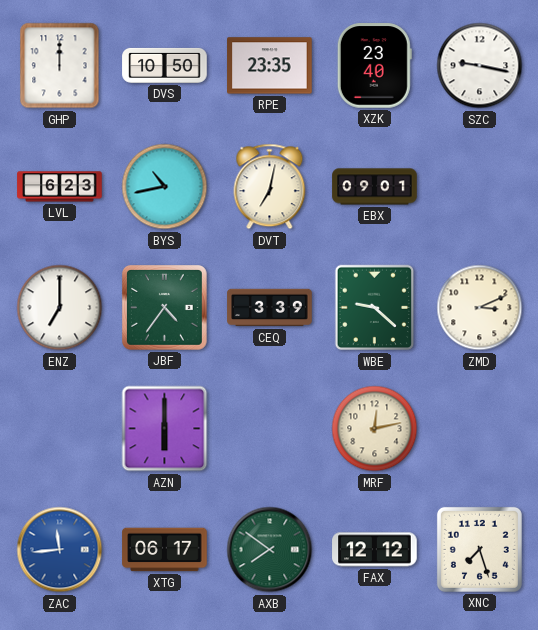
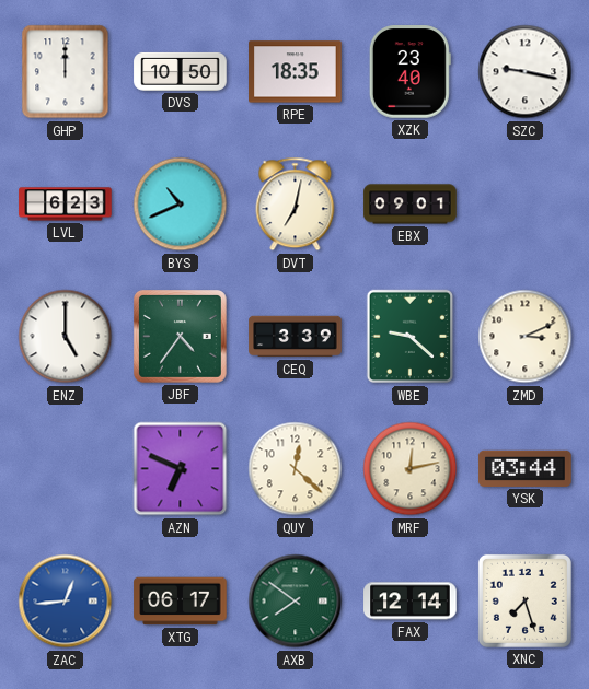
RPE: 23:35 -> 18:35
BYS: 10:43 -> 10:41
ENZ: 7:00 -> 5:00
AZN: 6:00 -> 6:49
QUY: none -> 12:22
YSK: none -> 03:44
ZAC: 11:44 -> 12:44
FAX: 12:12 -> 12:14
